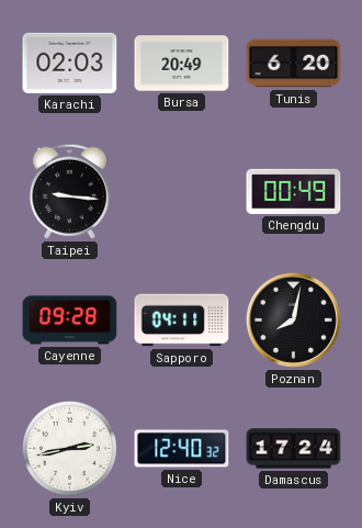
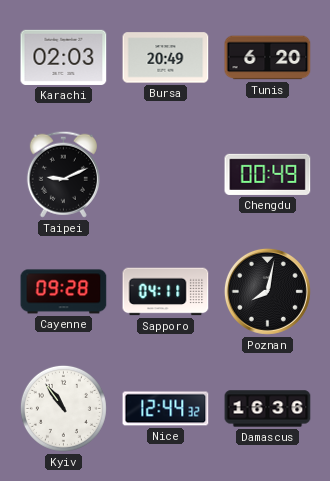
Taipei: 9:16 -> 9:11
Kyiv: 2:43 -> 10:54
Nice: 12:40 -> 12:44
Damascus: 17:24 -> 16:36
